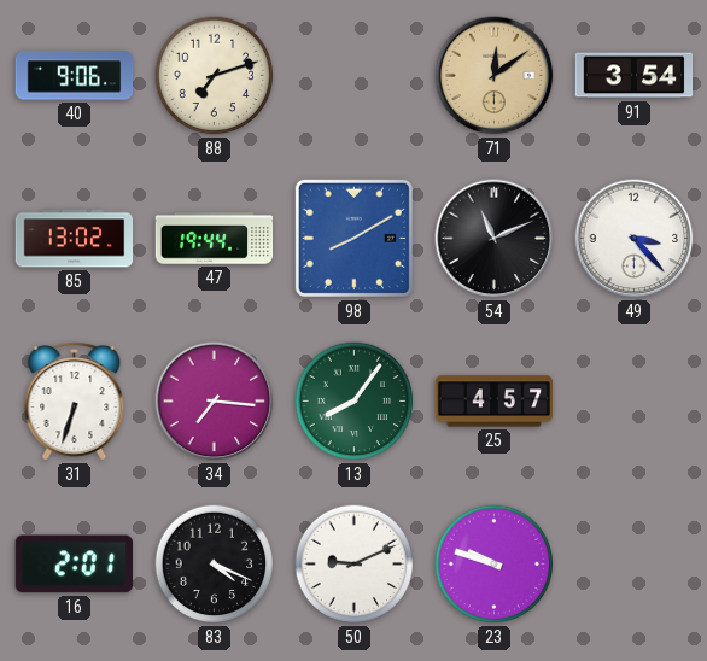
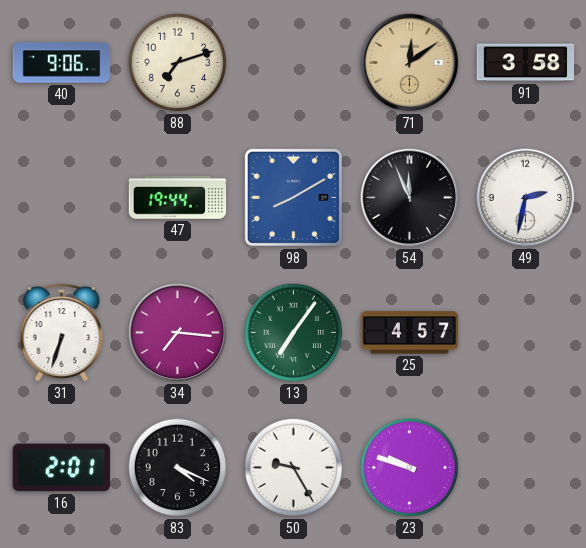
91: 3:54 -> 3:58
85: 13:02 -> none
54: 11:11 -> 11:56
49: 3:23 -> 2:32
13: 8:06 -> 7:06
50: 9:11 -> 9:25
